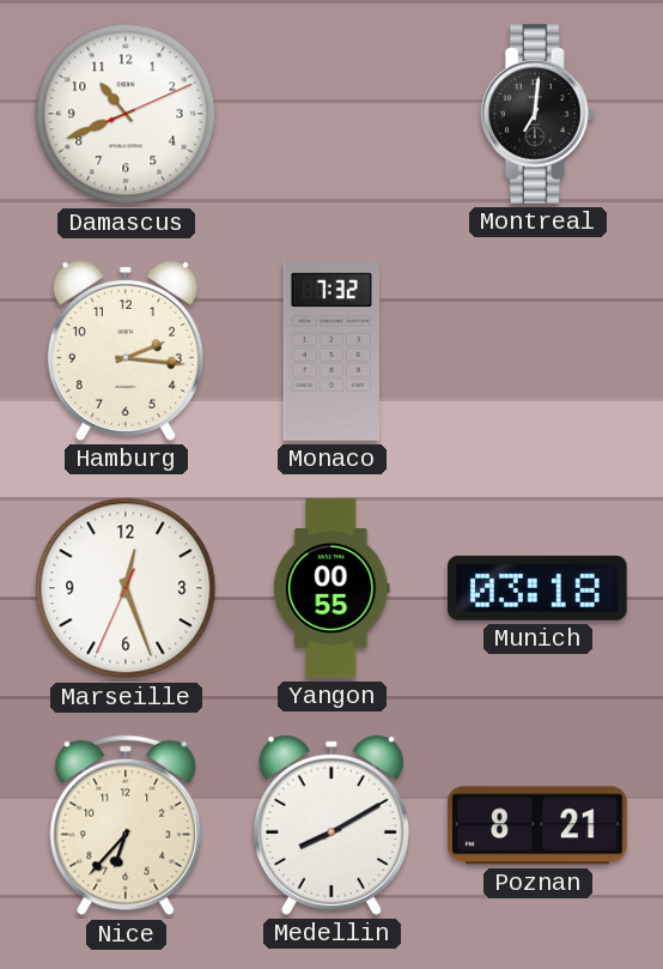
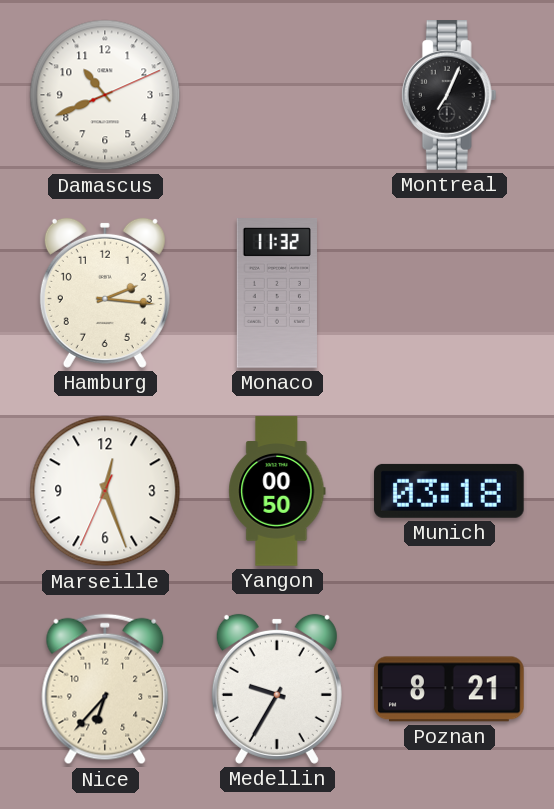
Montreal: 7:01 -> 7:04
Monaco: 7:32 -> 11:32
Yangon: 00:55 -> 00:50
Medellin: 8:10 -> 9:35
